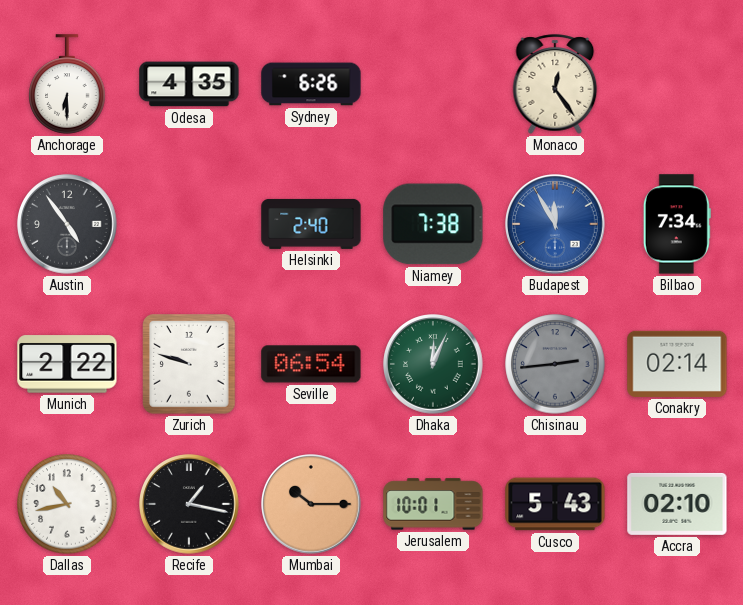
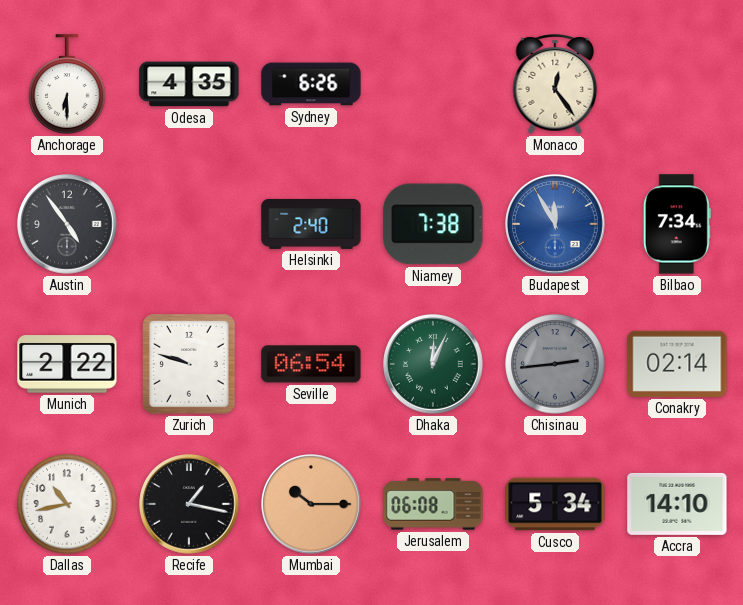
Jerusalem: 10:01 -> 06:08
Cusco: 5:43 -> 5:34
Accra: 02:10 -> 14:10
